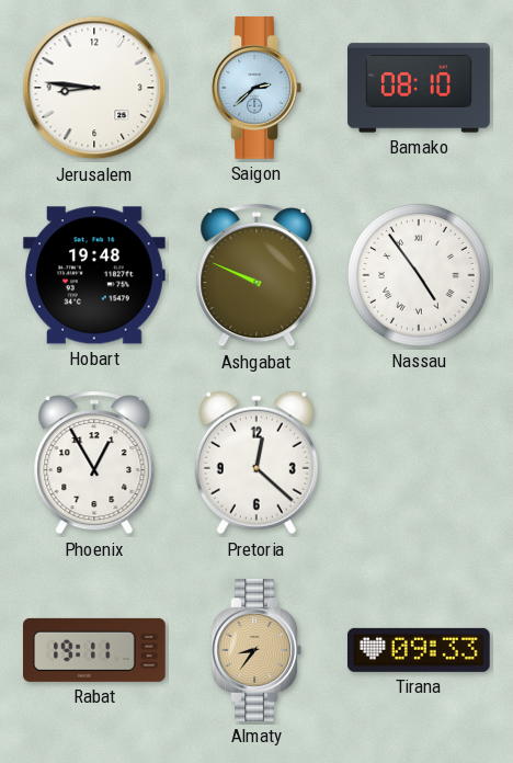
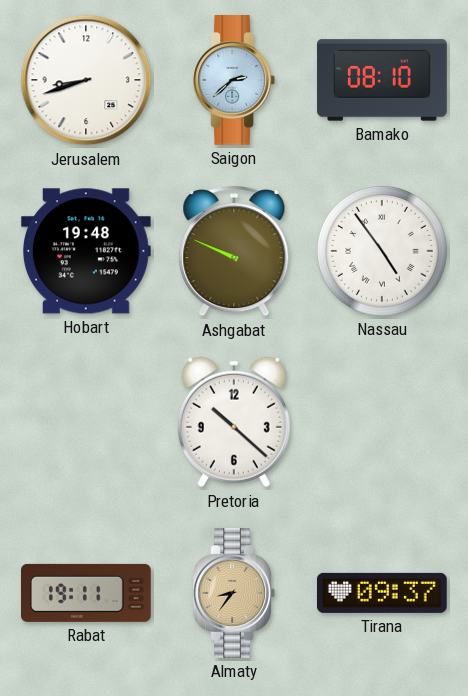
Jerusalem: 8:46 -> 8:42
Phoenix: 12:55 -> none
Pretoria: 12:22 -> 10:22
Tirana: 09:33 -> 09:37
